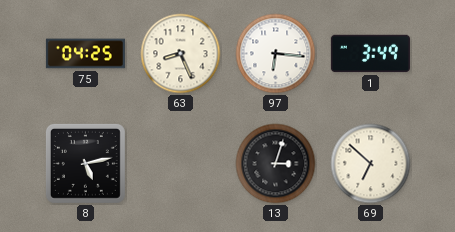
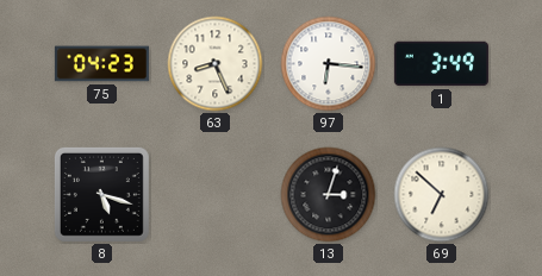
75: 04:25 -> 04:23
8: 5:13 -> 5:18
